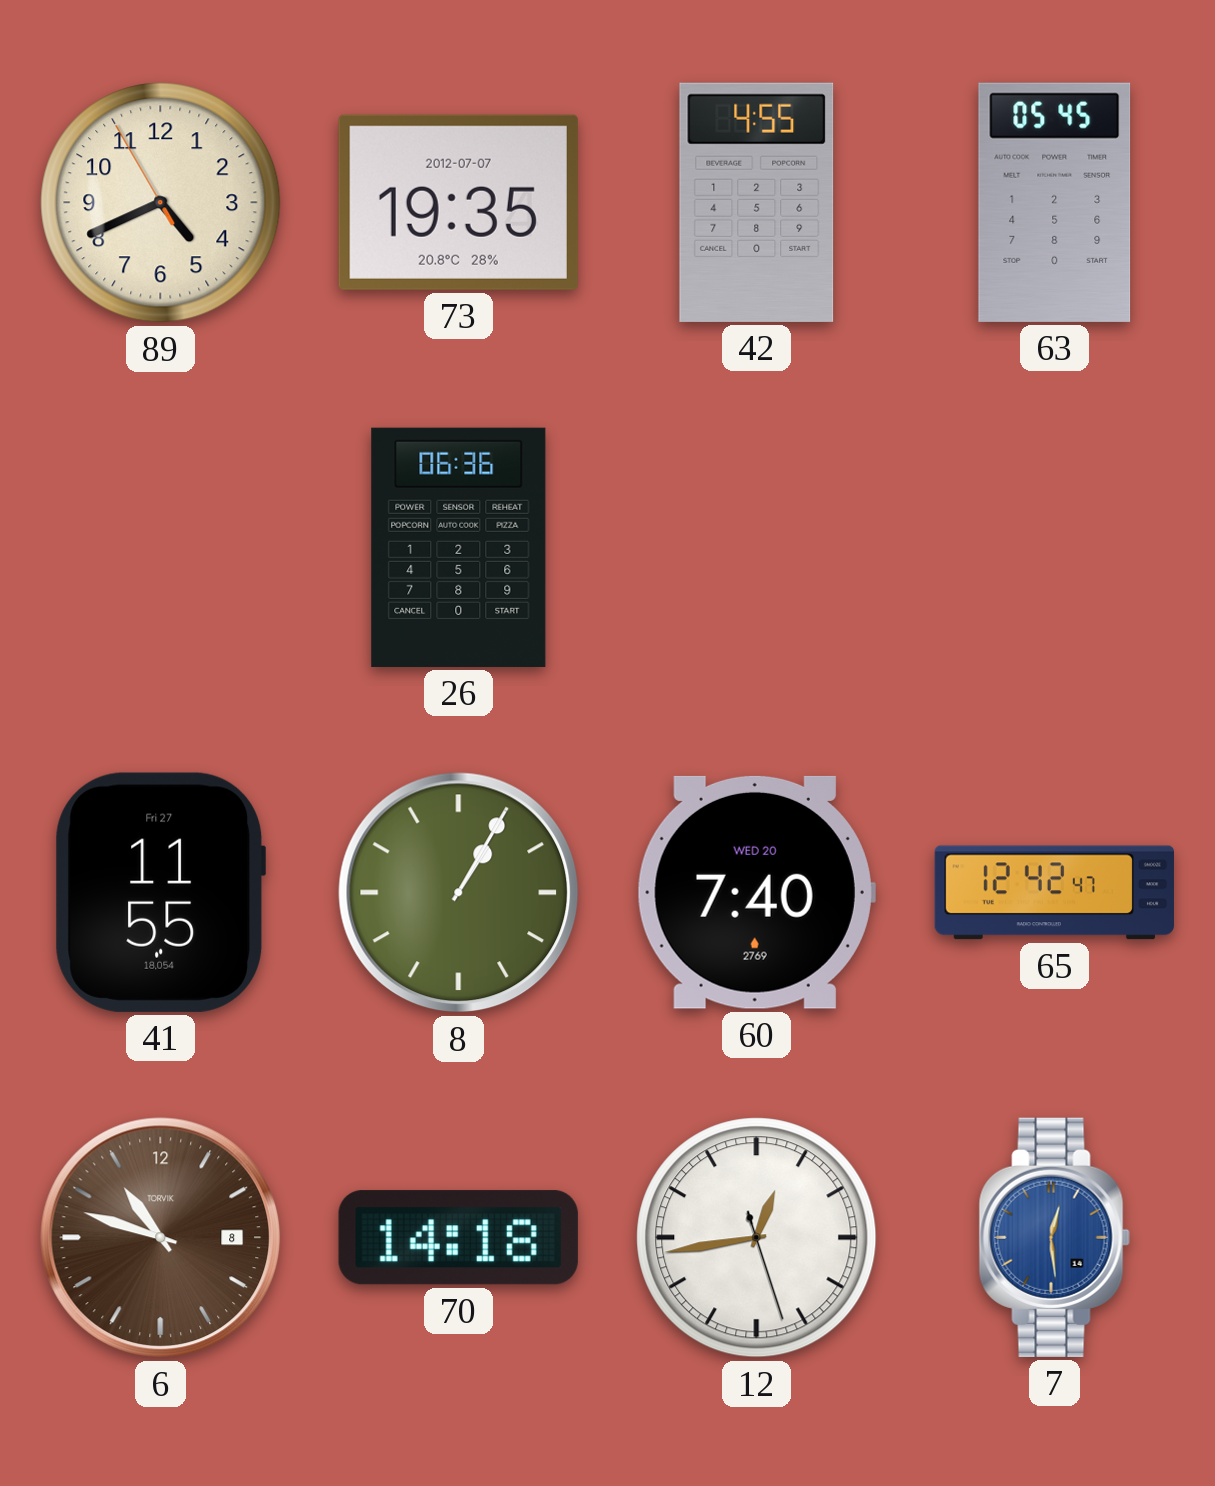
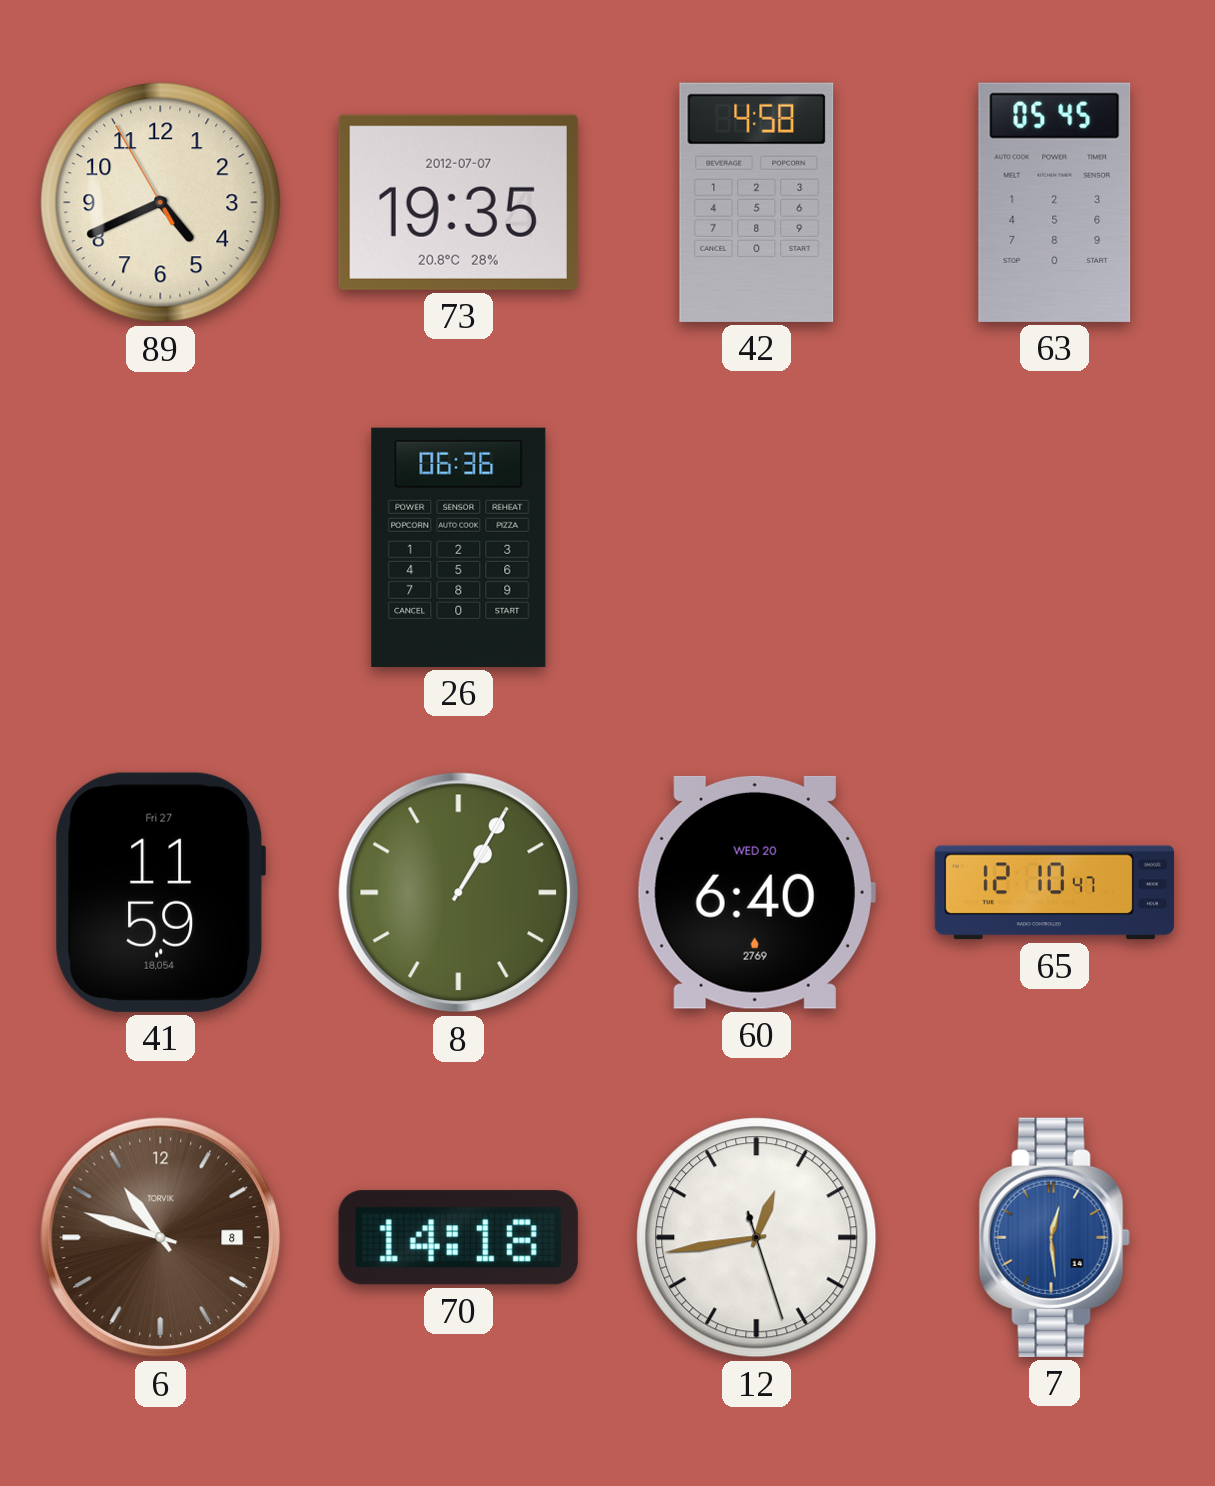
42: 4:55 -> 4:58
41: 11:55 -> 11:59
60: 7:40 -> 6:40
65: 12:42 -> 12:10
